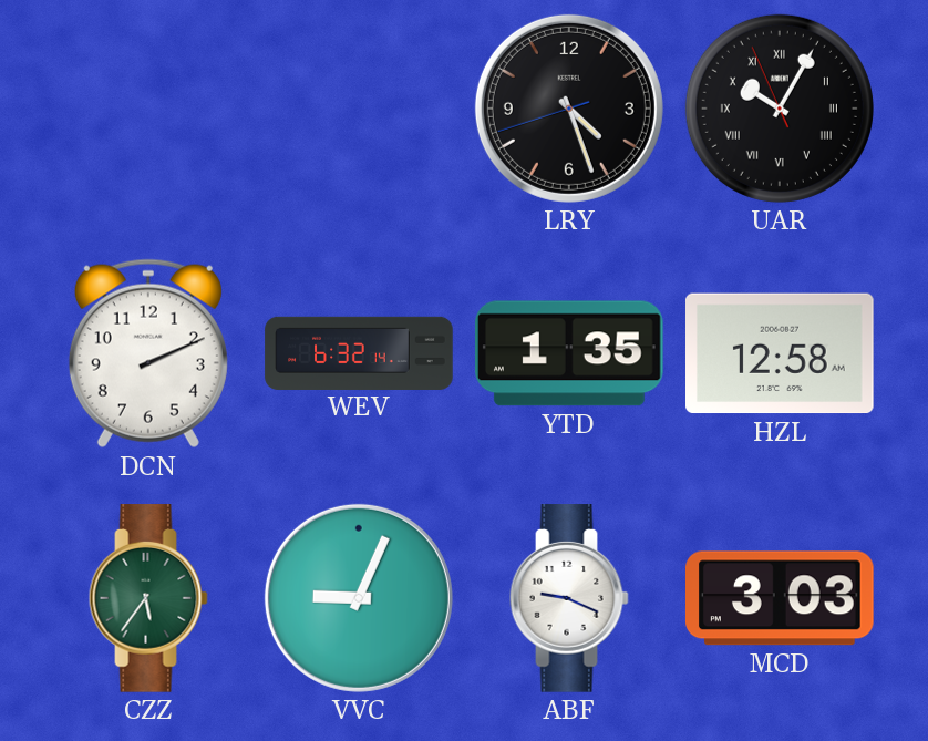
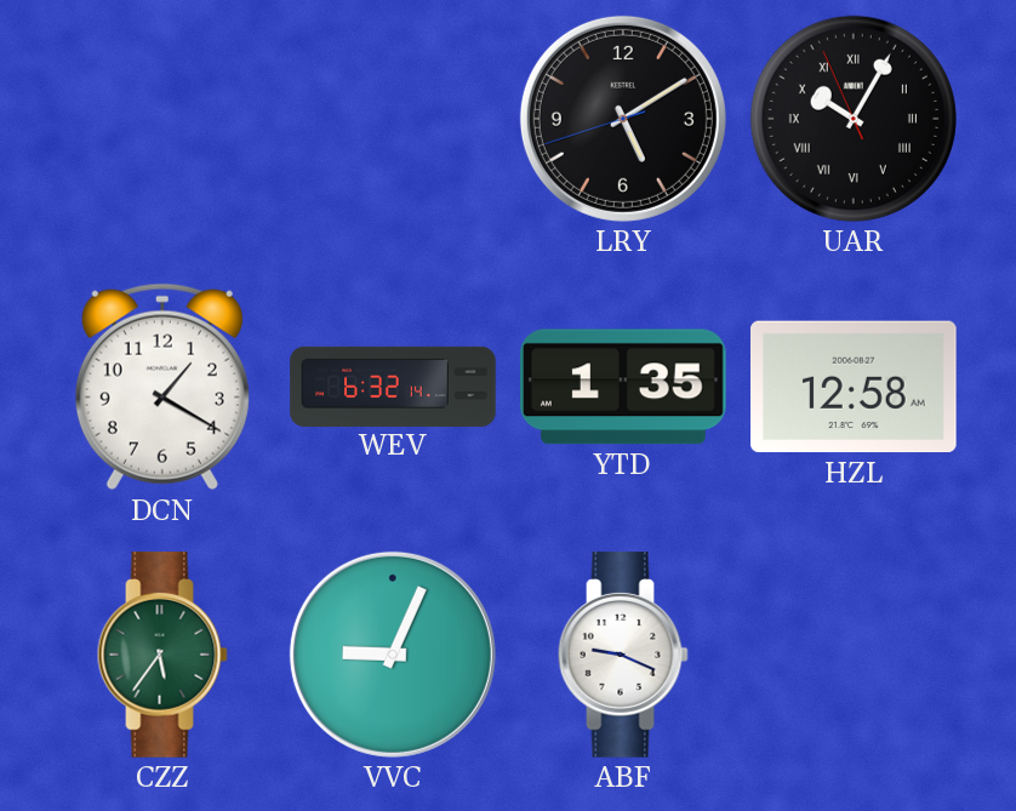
LRY: 4:26 -> 5:09
DCN: 2:11 -> 1:20
MCD: 3:03 -> none
